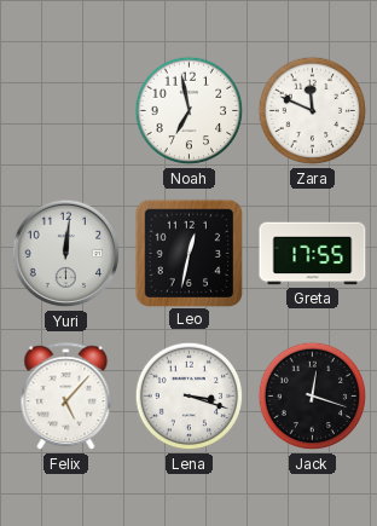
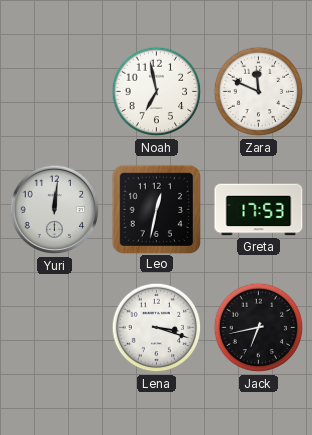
Greta: 17:55 -> 17:53
Felix: 5:07 -> none
Jack: 12:18 -> 6:43
